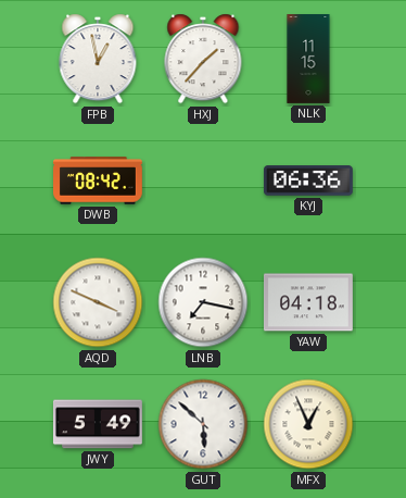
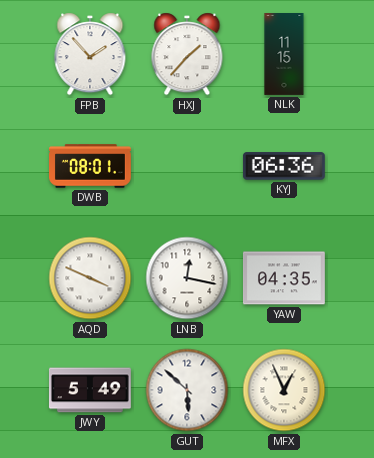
FPB: 12:58 -> 1:53
DWB: 08:42 -> 08:01
LNB: 7:17 -> 12:17
YAW: 04:18 -> 04:35
